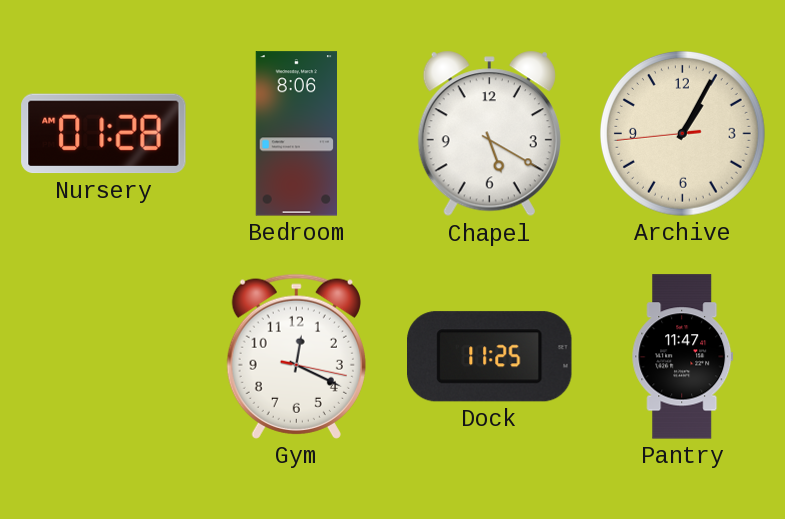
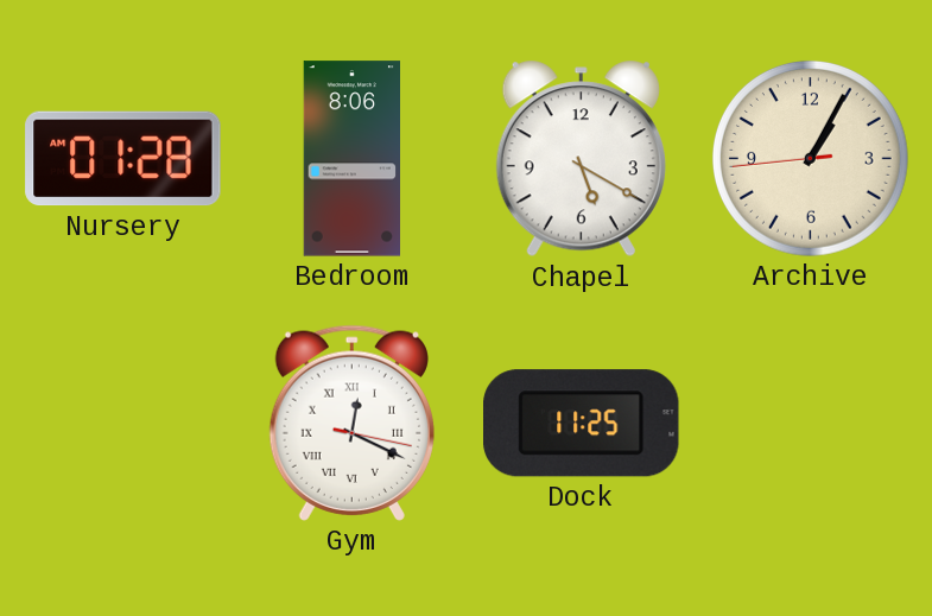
Gym numerals: Arabic -> Roman
Pantry: 11:47 -> none
